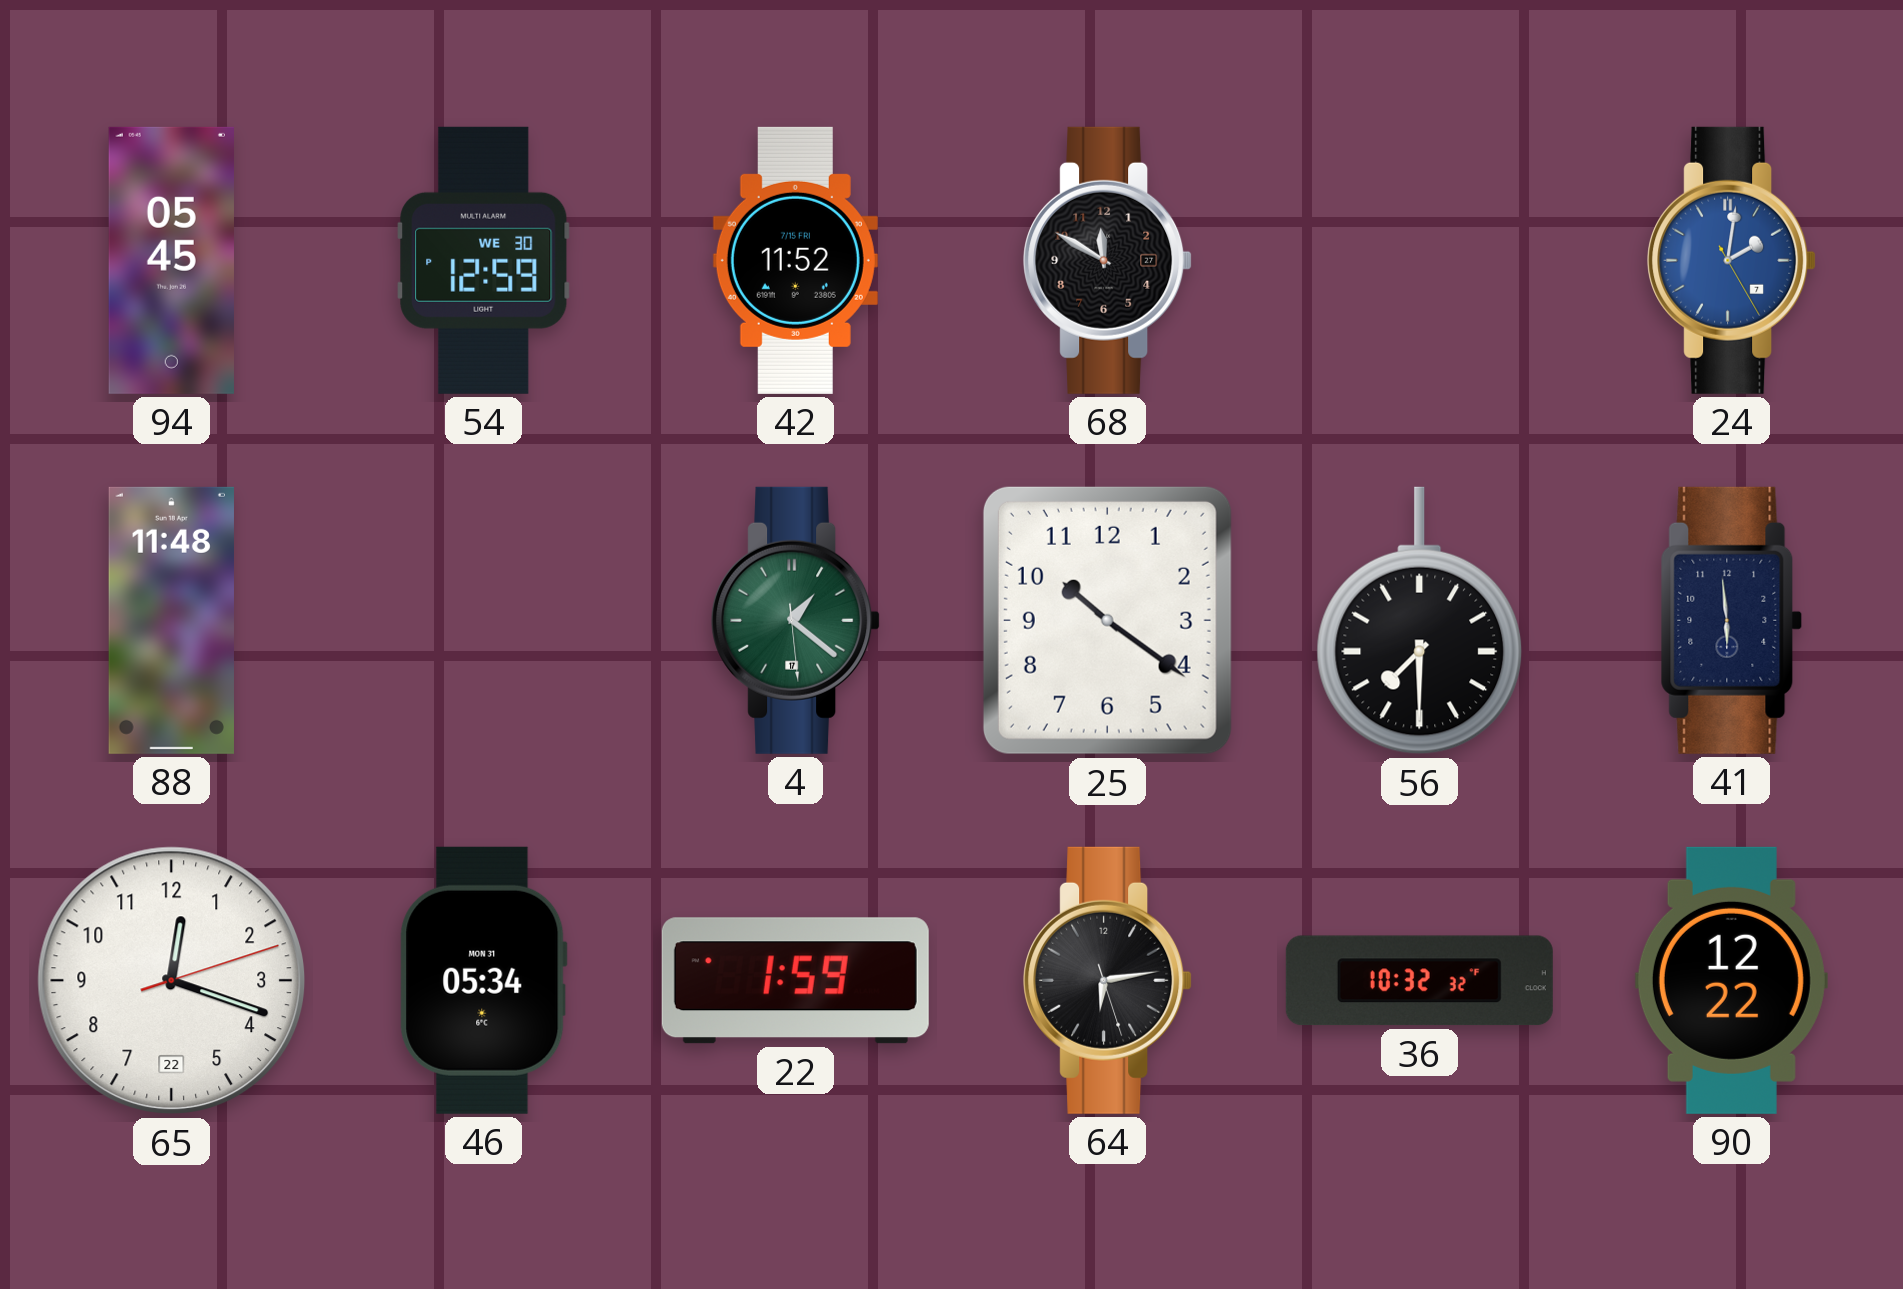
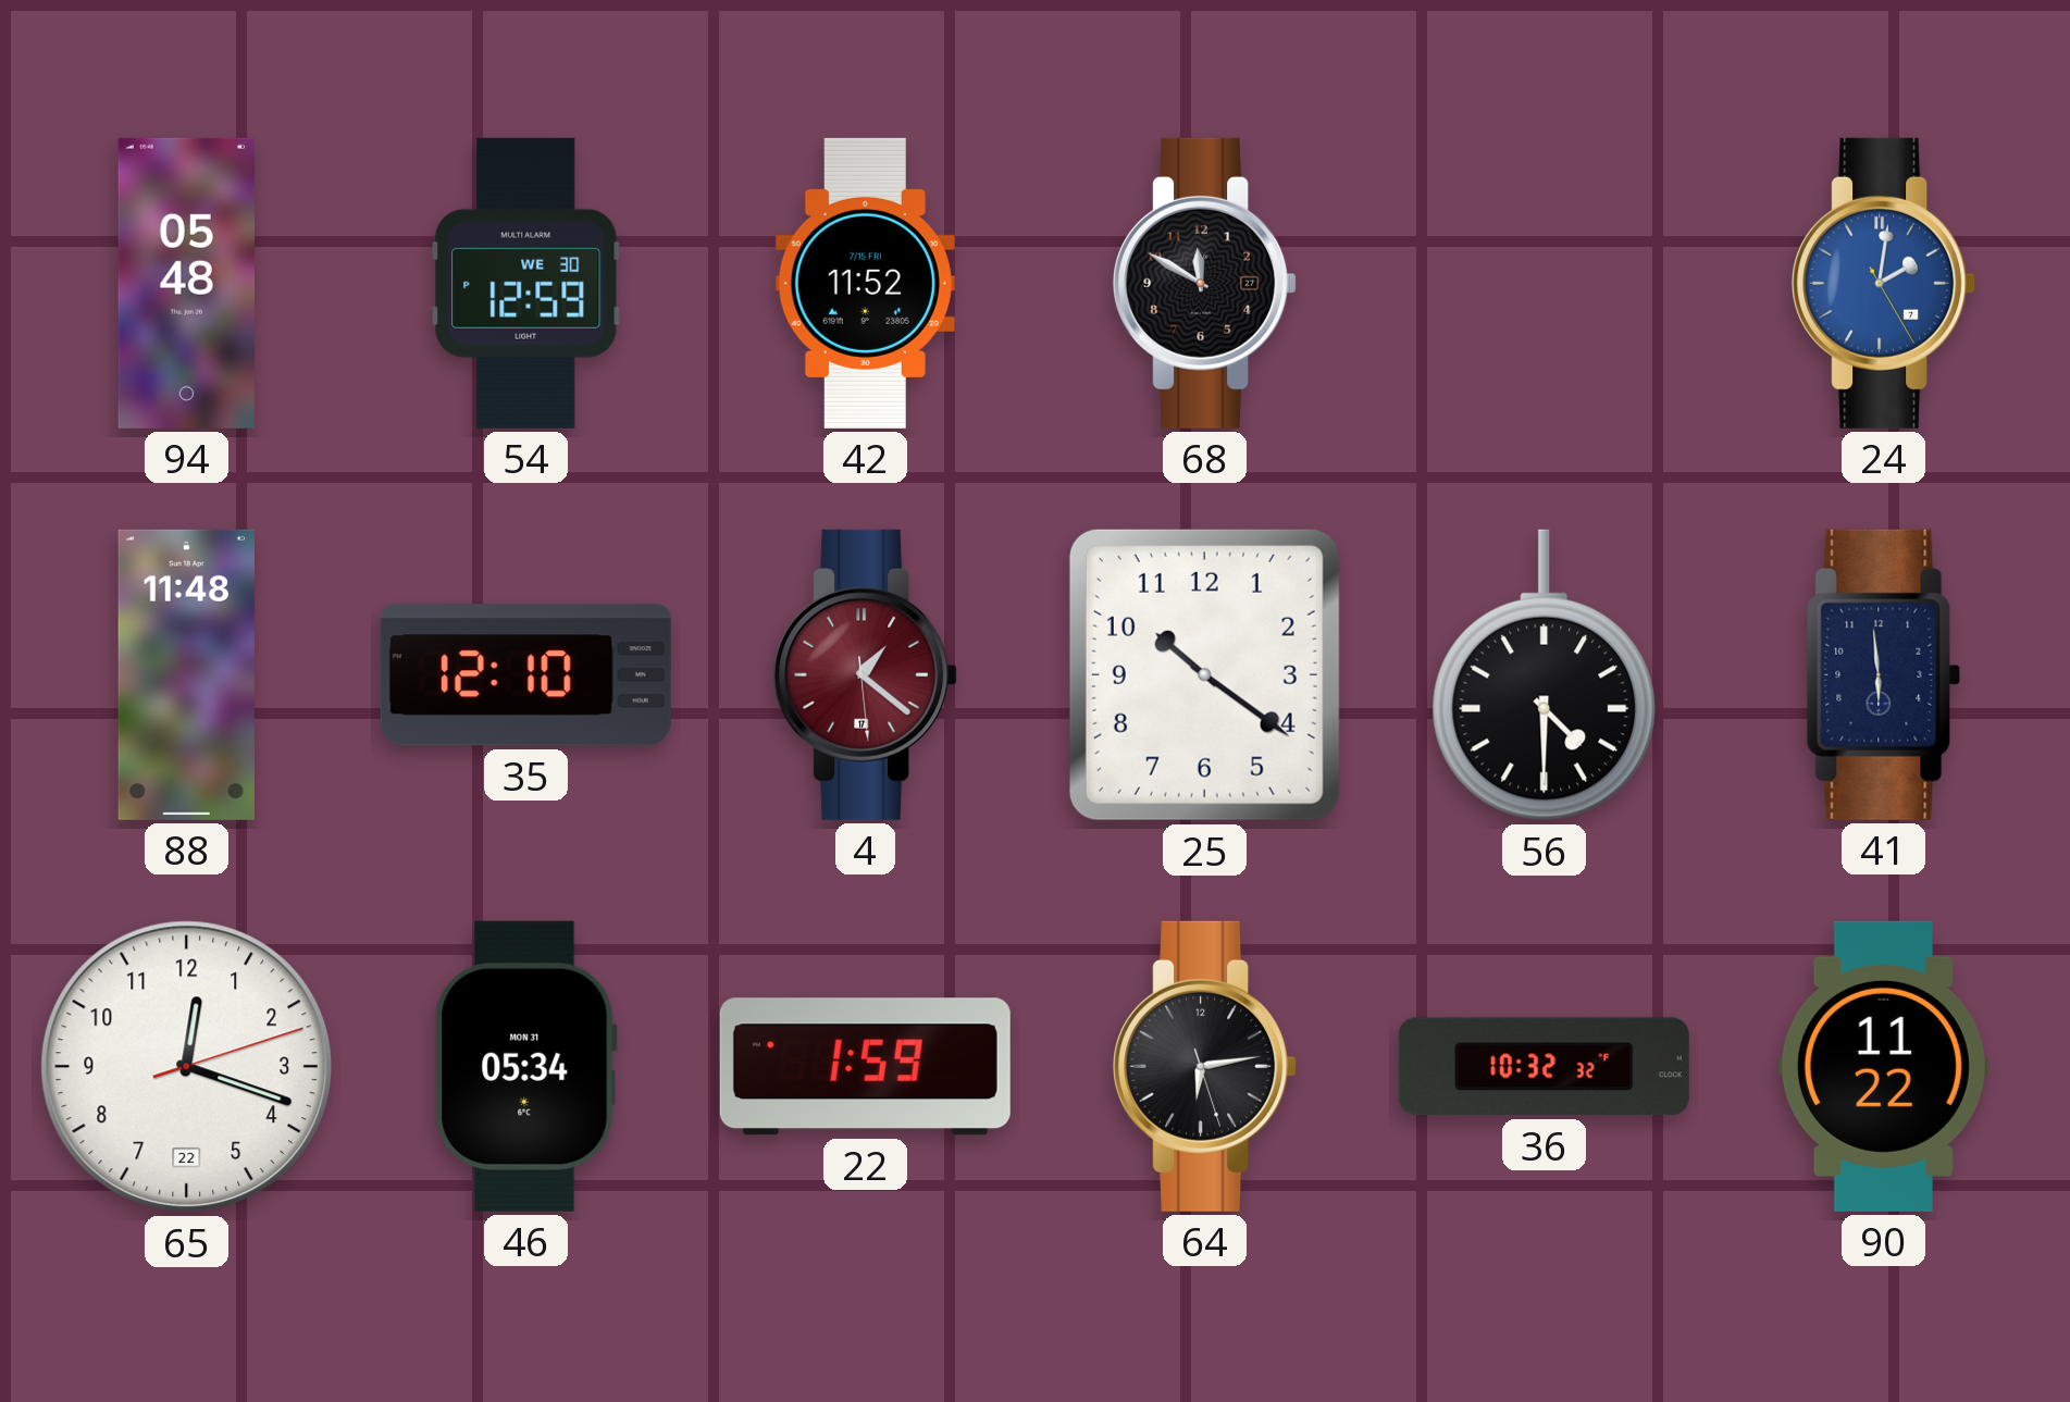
94: 05:45 -> 05:48
35: none -> 12:10
4 dial: green -> burgundy
56: 7:30 -> 4:30
90: 12:22 -> 11:22
